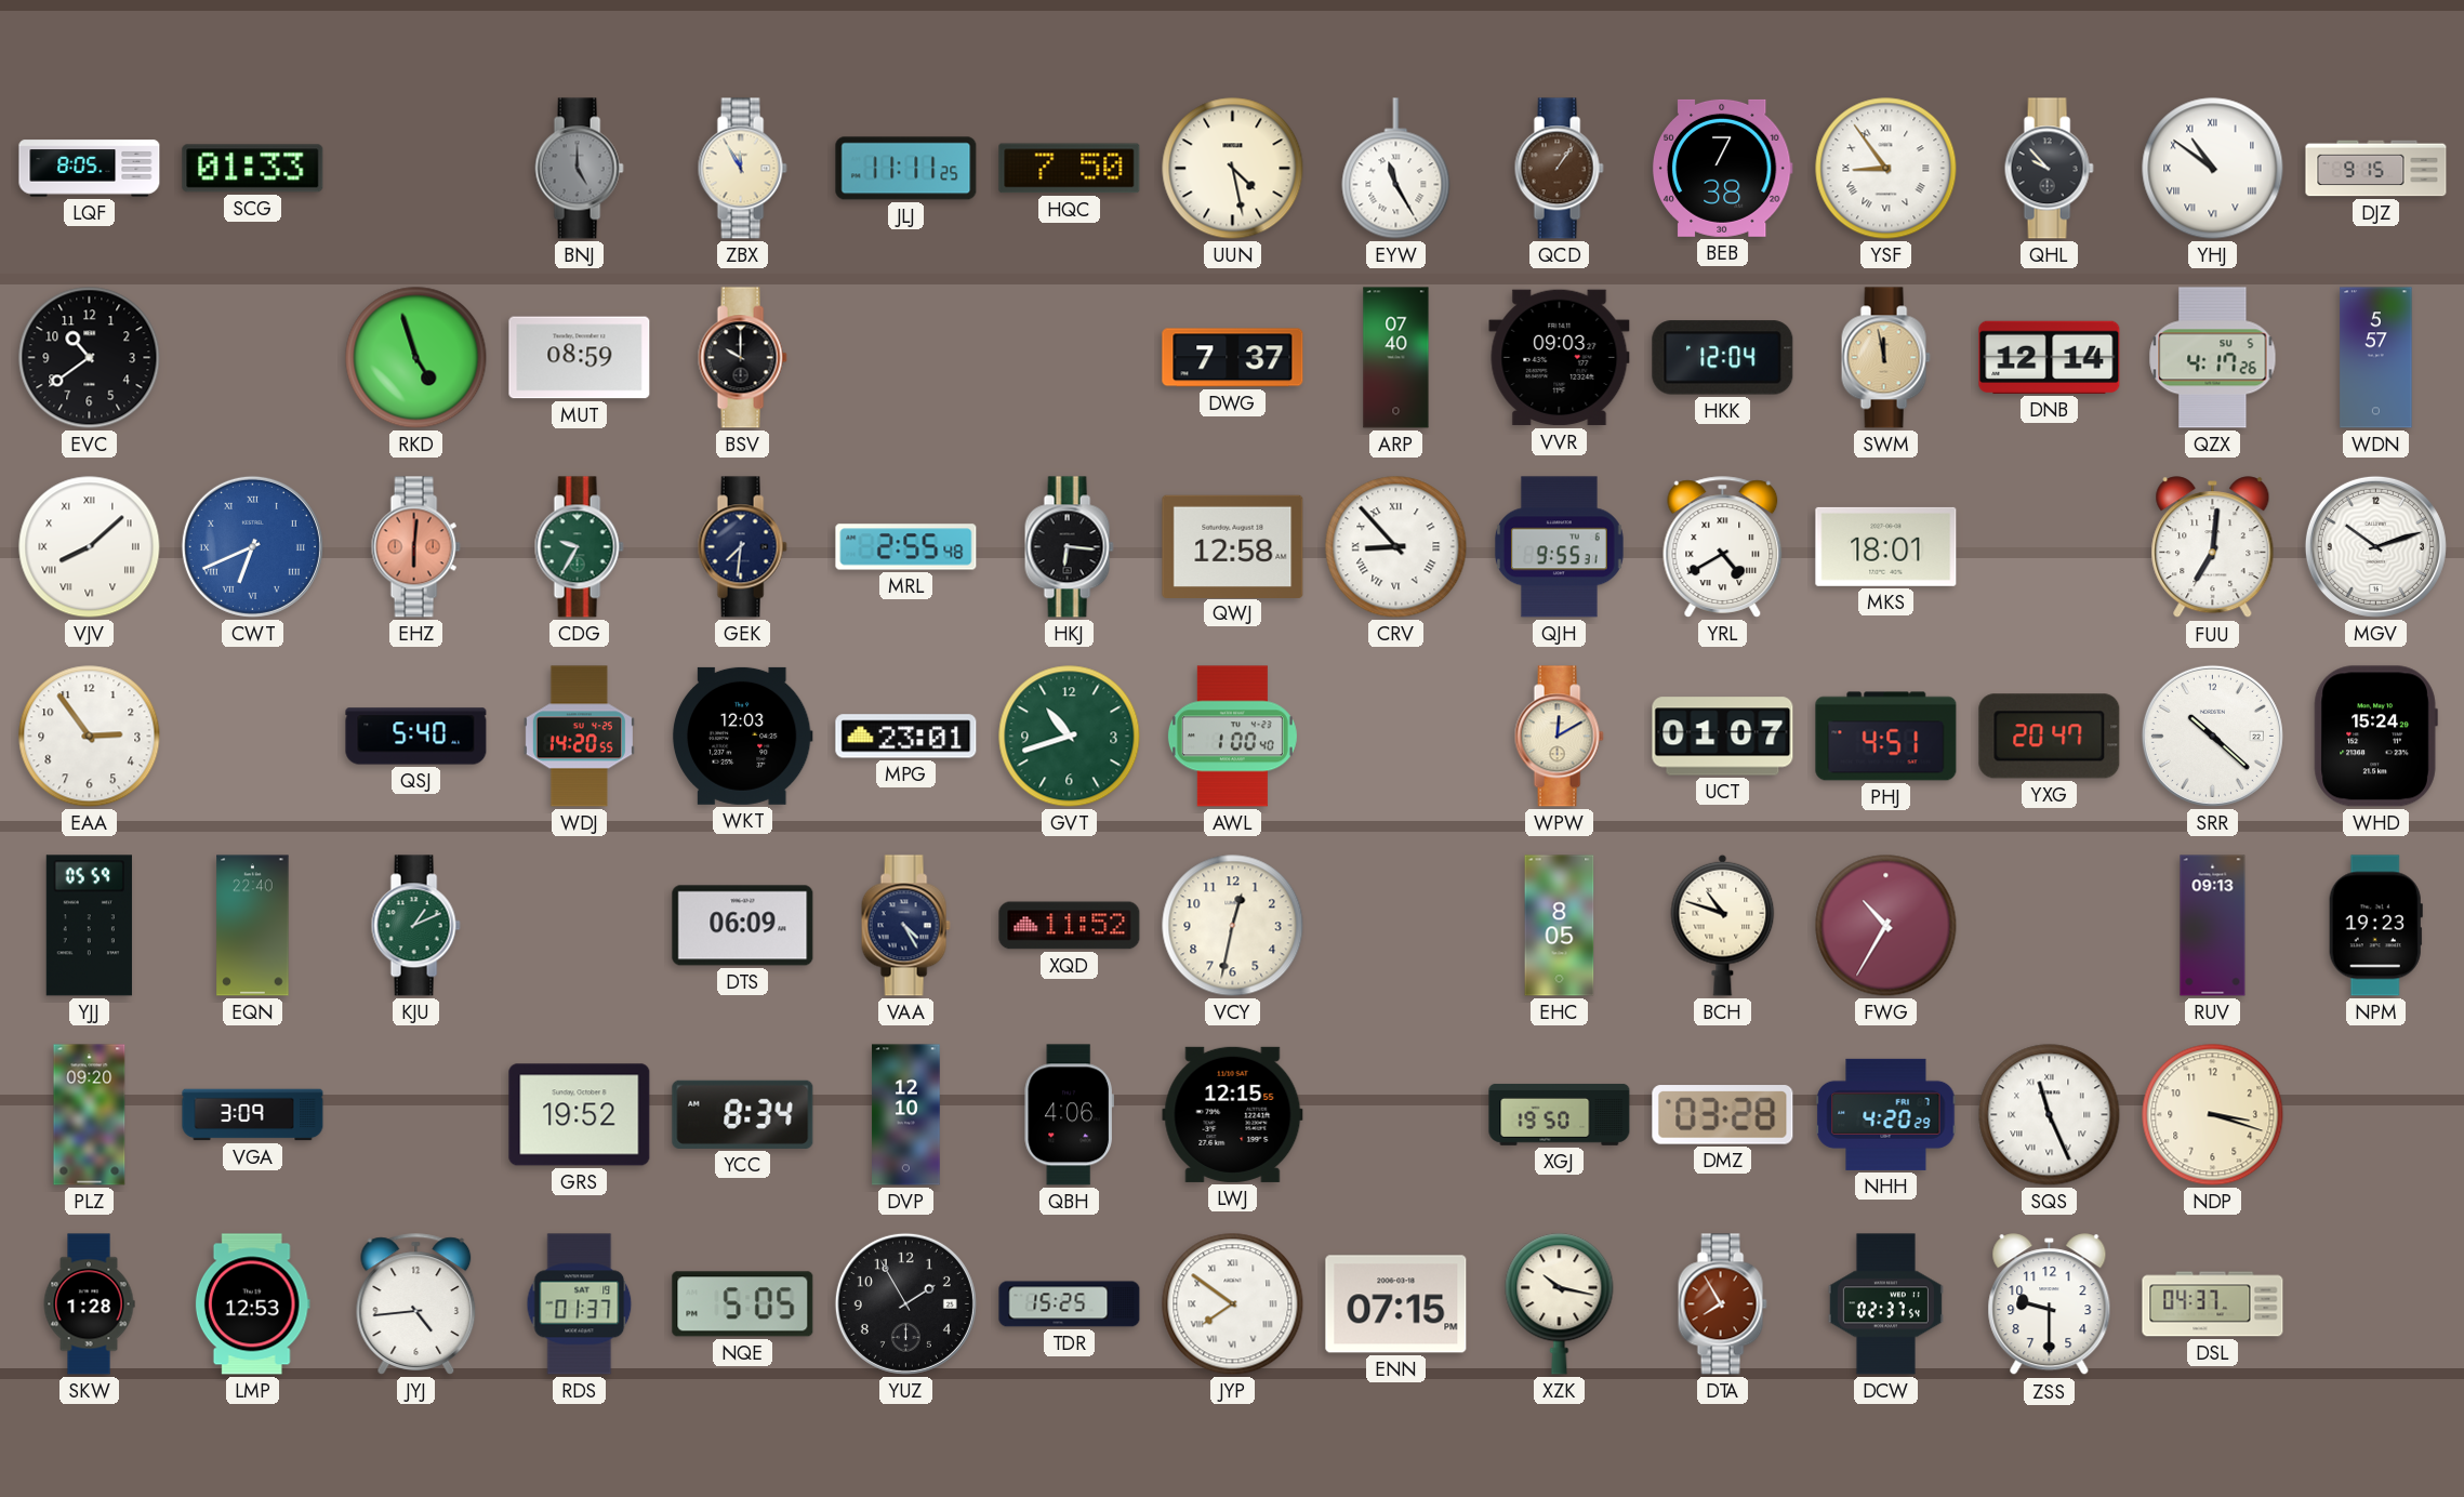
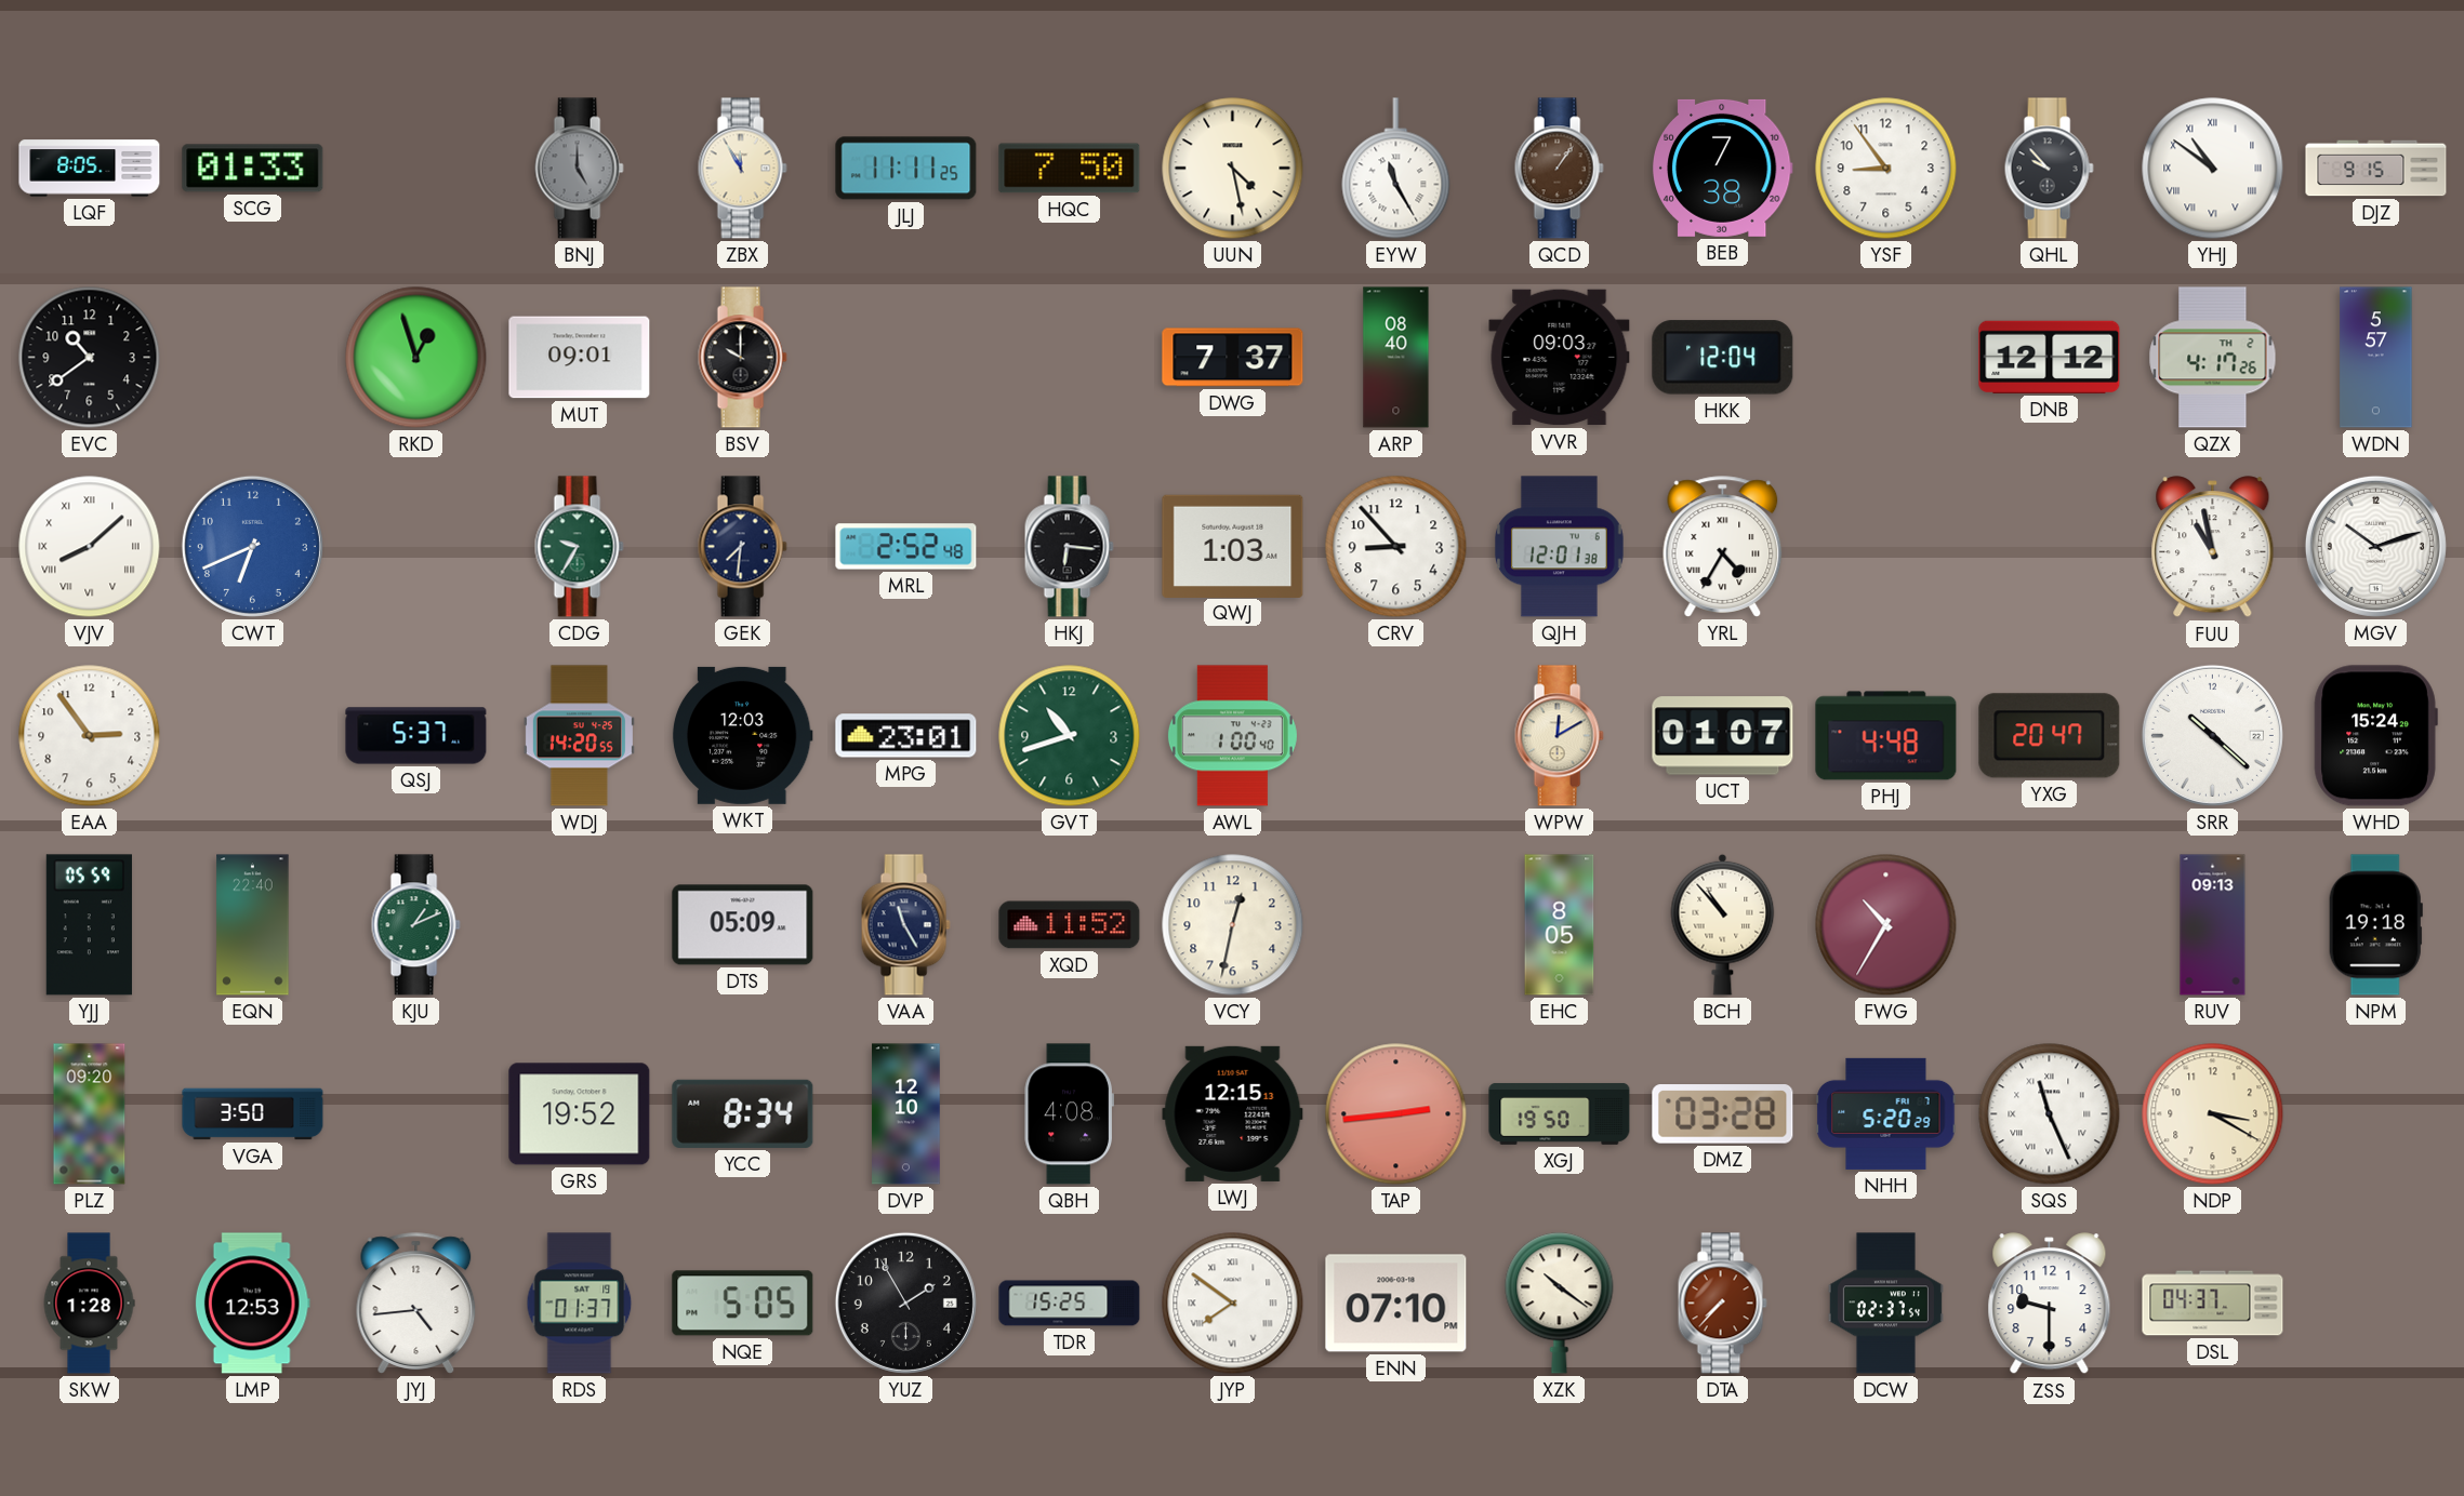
YSF numerals: Roman -> Arabic
RKD: 4:57 -> 12:57
MUT: 08:59 -> 09:01
ARP: 07:40 -> 08:40
SWM: 11:58 -> none
DNB: 12:14 -> 12:12
QZX date: SU 5 -> TH 2
CWT numerals: Roman -> Arabic
EHZ: 6:01 -> none
MRL: 2:55 -> 2:52
QWJ: 12:58 -> 1:03
CRV numerals: Roman -> Arabic
QJH: 9:55 -> 12:01
YRL: 4:40 -> 4:35
MKS: 18:01 -> none
FUU: 7:01 -> 10:58
QSJ: 5:40 -> 5:37
PHJ: 4:51 -> 4:48
DTS: 06:09 -> 05:09
VAA: 4:25 -> 11:25
BCH: 10:48 -> 10:53
NPM: 19:23 -> 19:18
VGA: 3:09 -> 3:50
QBH: 4:06 -> 4:08
LWJ: 12:15:55 -> 12:15:13
TAP: none -> 2:44
NHH: 4:20 -> 5:20
NDP: 3:18 -> 3:20
ENN: 07:15 -> 07:10
XZK: 10:17 -> 10:21
DTA: 7:55 -> 7:37
